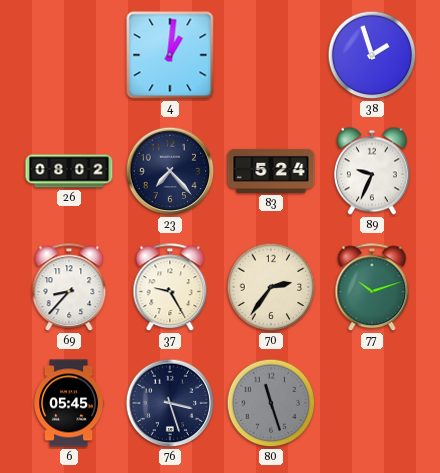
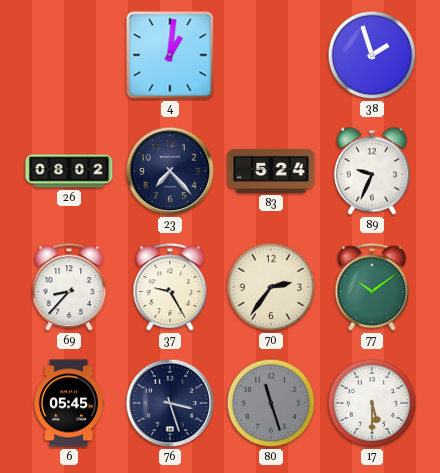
77: 10:12 -> 10:09
17: none -> 5:30
